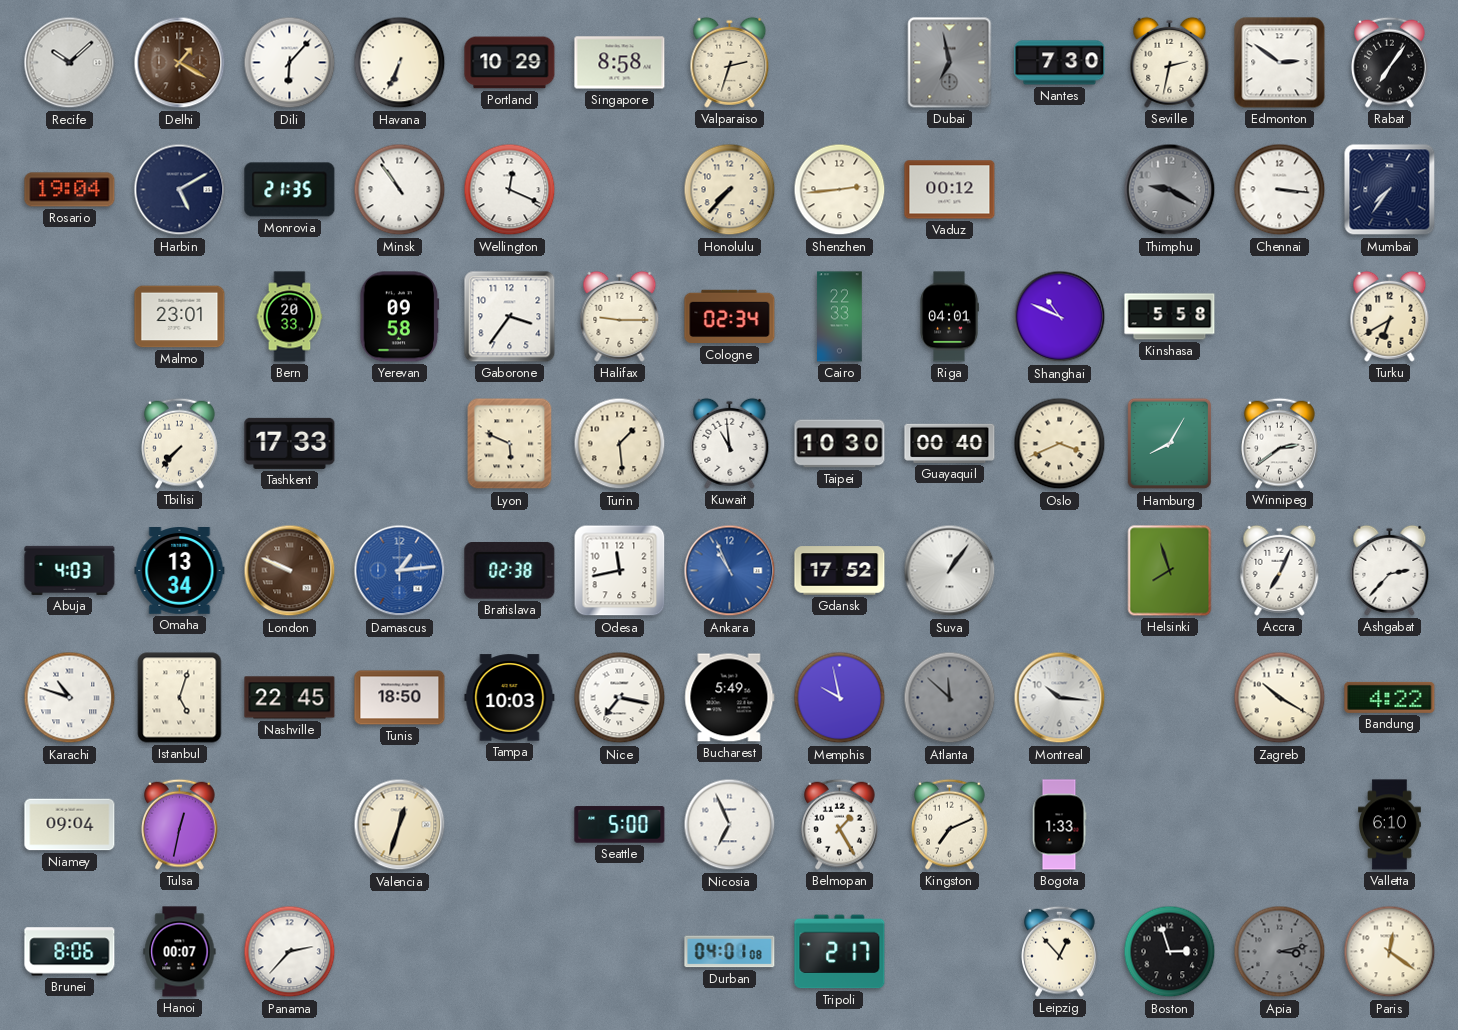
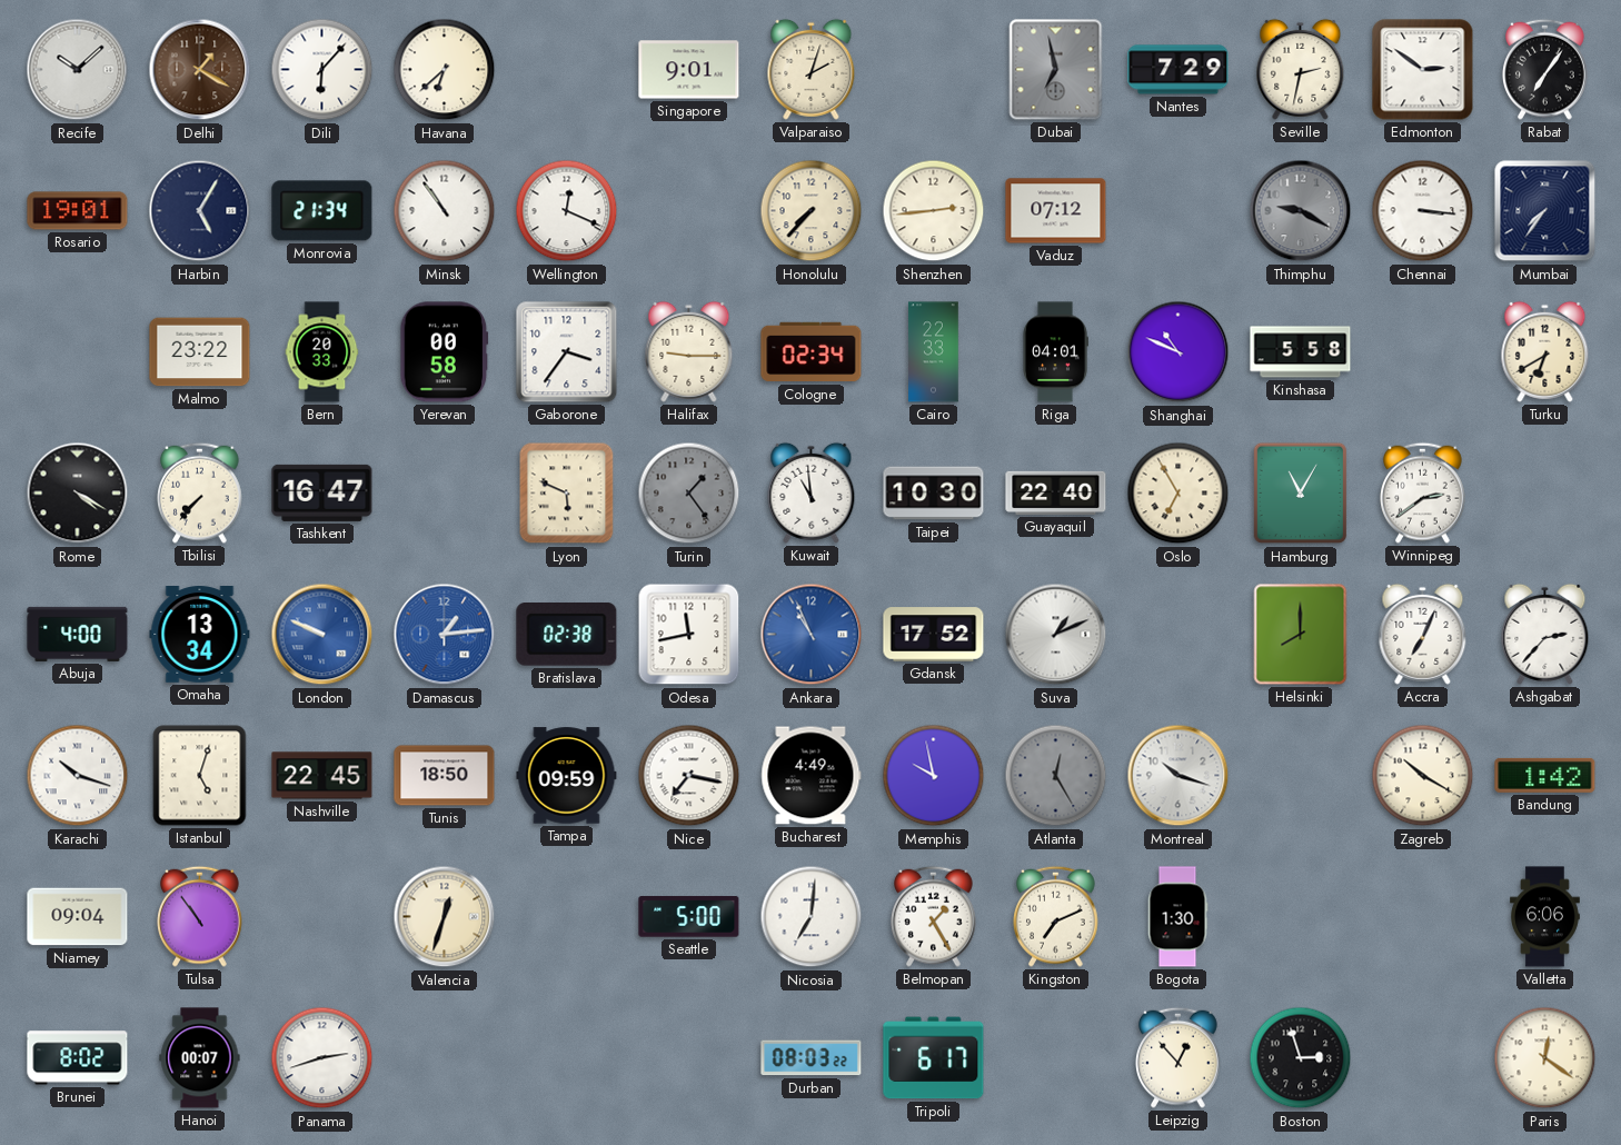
Havana: 6:34 -> 6:38
Portland: 10:29 -> none
Singapore: 8:58 -> 9:01
Valparaiso: 2:33 -> 2:03
Nantes: 7:30 -> 7:29
Rosario: 19:04 -> 19:01
Harbin: 5:10 -> 5:05
Monrovia: 21:35 -> 21:34
Vaduz: 00:12 -> 07:12
Malmo: 23:01 -> 23:22
Yerevan: 09:58 -> 00:58
Rome: none -> 4:20
Tashkent: 17:33 -> 16:47
Turin: 1:29 -> 1:24
Turin dial: cream -> grey
Guayaquil: 00:40 -> 22:40
Oslo: 3:41 -> 6:55
Hamburg: 8:05 -> 11:05
Abuja: 4:03 -> 4:00
London dial: brown -> blue
Suva: 1:06 -> 1:11
Helsinki: 7:57 -> 8:00
Karachi: 10:48 -> 10:18
Tampa: 10:03 -> 09:59
Bucharest: 5:49 -> 4:49
Atlanta: 11:52 -> 12:25
Montreal: 10:16 -> 10:18
Bandung: 4:22 -> 1:42
Tulsa: 12:32 -> 10:54
Nicosia: 6:56 -> 7:01
Bogota: 1:33 -> 1:30
Valletta: 6:10 -> 6:06
Brunei: 8:06 -> 8:02
Panama: 2:37 -> 2:42
Durban: 04:01 -> 08:03
Tripoli: 2:17 -> 6:17
Apia: 3:13 -> none
